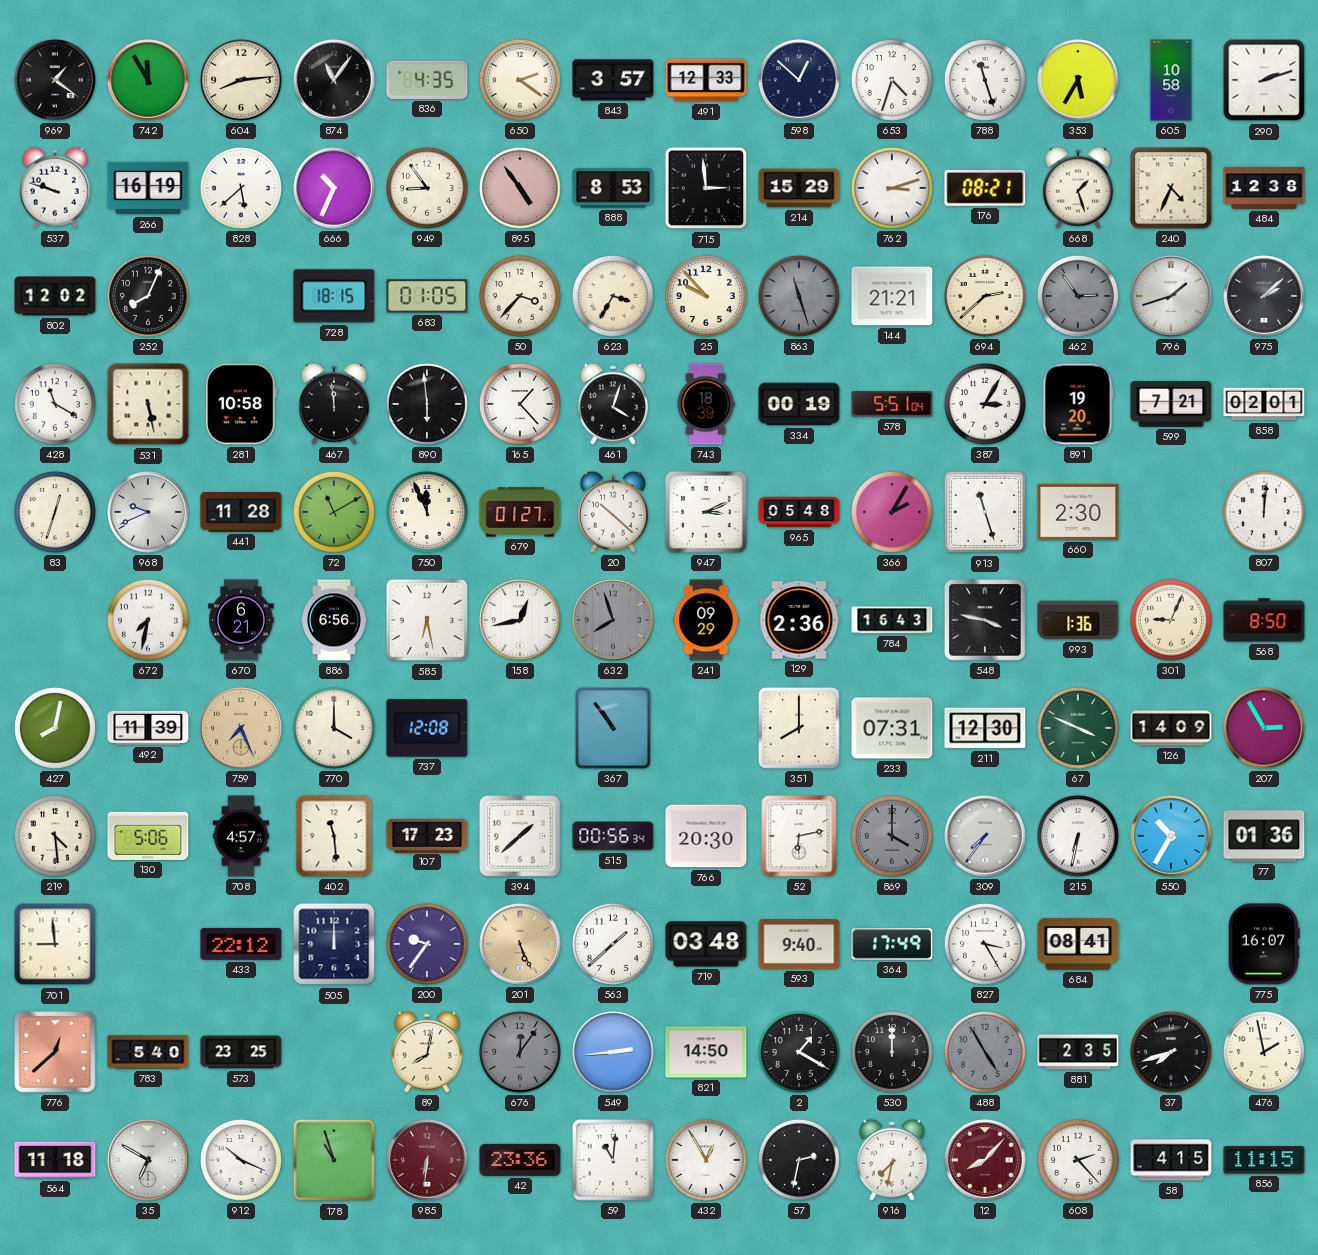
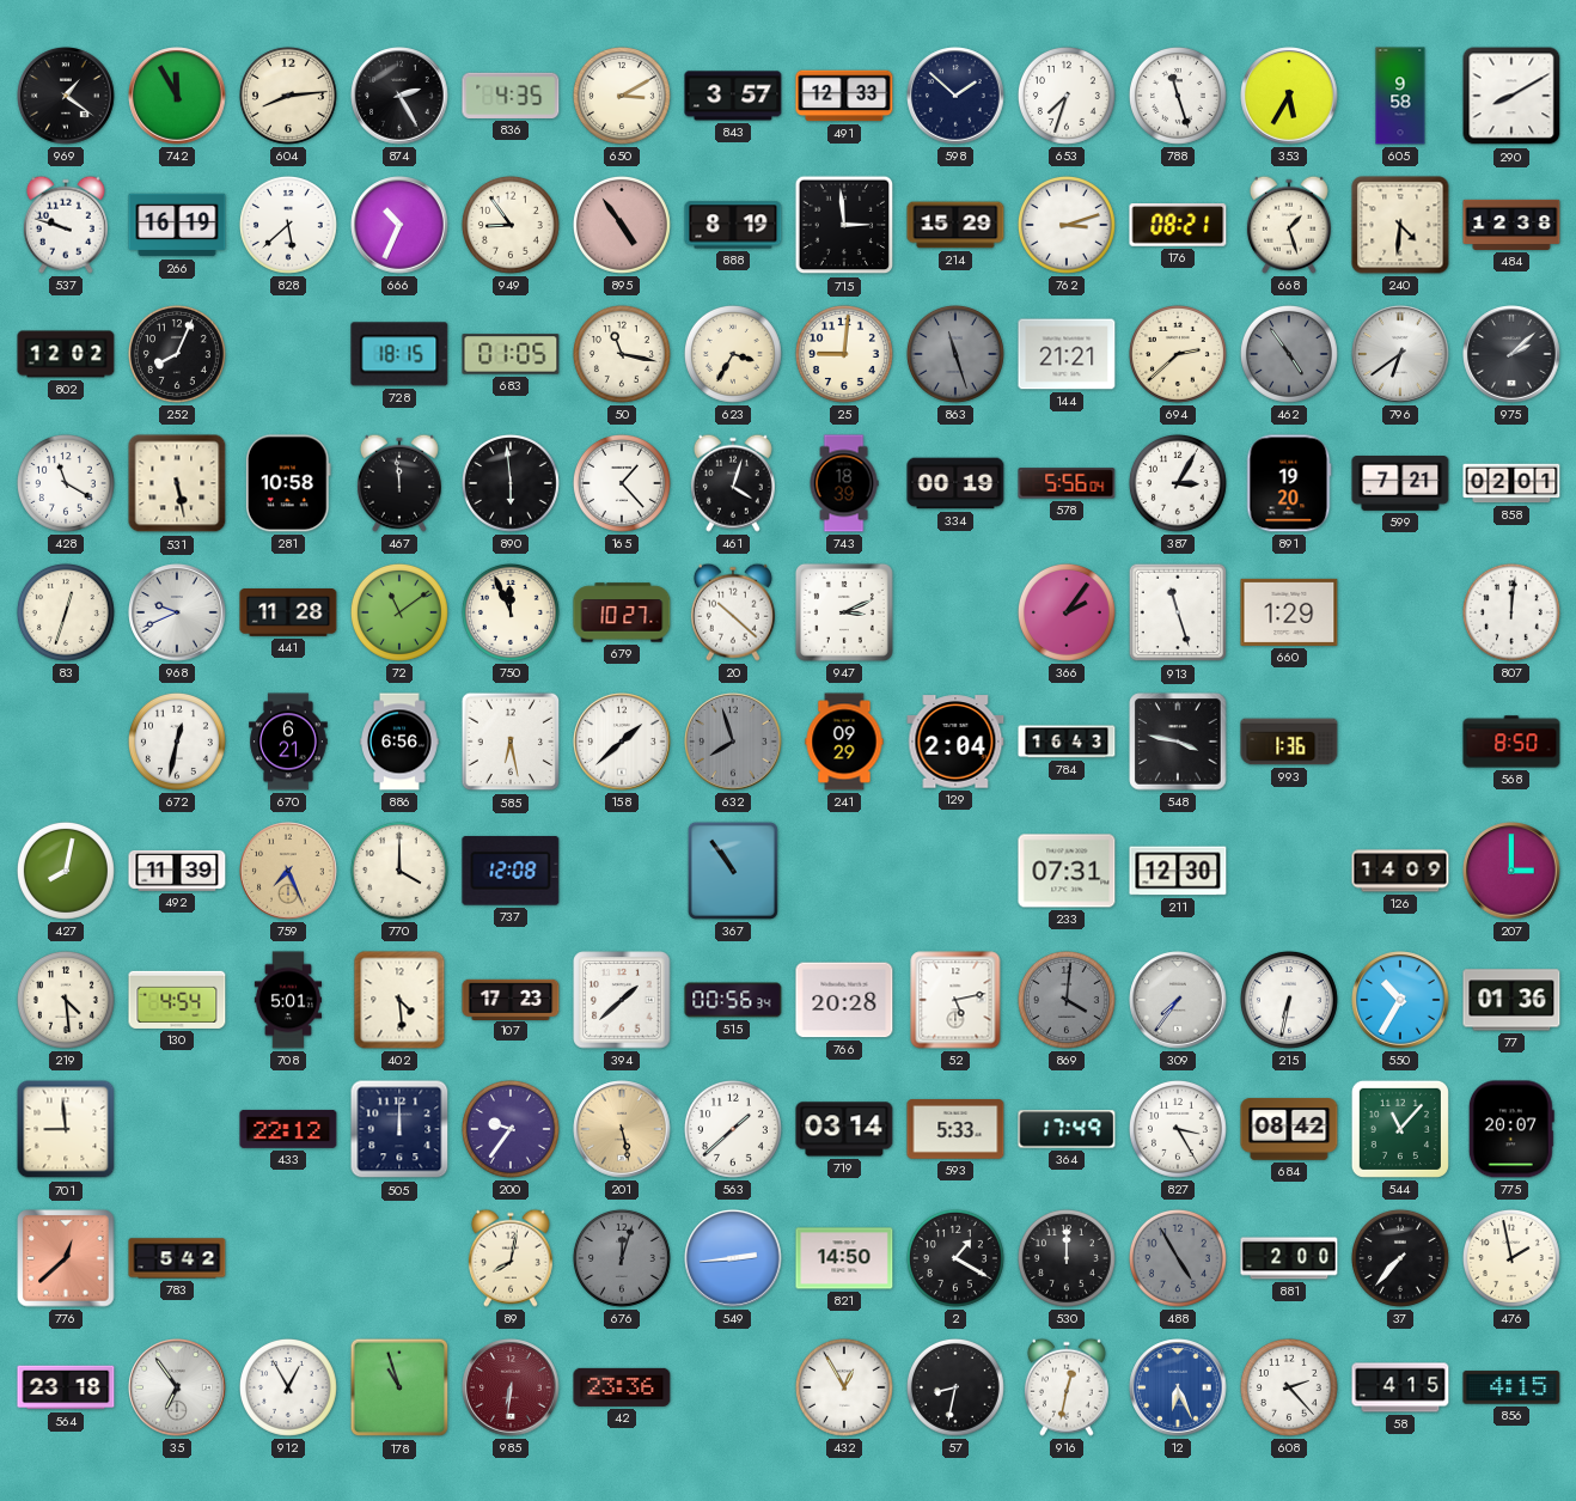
874: 11:06 -> 2:25
650: 2:21 -> 3:10
598: 12:52 -> 1:52
653: 4:33 -> 7:33
605: 10:58 -> 9:58
290: 2:12 -> 8:10
888: 8:53 -> 8:19
240: 4:34 -> 4:31
50: 3:37 -> 11:17
25: 9:53 -> 9:01
462: 2:54 -> 4:54
796: 1:42 -> 6:39
578: 5:51 -> 5:56
72: 11:10 -> 11:09
679: 01:27 -> 10:27
965: 05:48 -> none
366: 2:05 -> 2:06
660: 2:30 -> 1:29
672: 7:32 -> 12:32
158: 12:43 -> 1:38
129: 2:36 -> 2:04
301: 9:04 -> none
351: 8:00 -> none
67: 3:49 -> none
207: 2:55 -> 3:00
130: 5:06 -> 4:54
708: 4:57 -> 5:01
402: 11:29 -> 4:29
766: 20:30 -> 20:28
52: 6:13 -> 5:13
869: 4:00 -> 4:01
201: 5:26 -> 5:28
719: 03:48 -> 03:14
593: 9:40 -> 5:33
684: 08:41 -> 08:42
544: none -> 11:07
775: 16:07 -> 20:07
783: 5:40 -> 5:42
573: 23:25 -> none
676: 12:06 -> 12:03
881: 2:35 -> 2:00
37: 7:42 -> 7:37
564: 11:18 -> 23:18
35: 6:50 -> 6:54
912: 10:19 -> 12:55
59: 11:01 -> none
57: 2:32 -> 8:32
916: 7:32 -> 12:32
12: 8:07 -> 6:26
12 dial: burgundy -> blue
856: 11:15 -> 4:15
